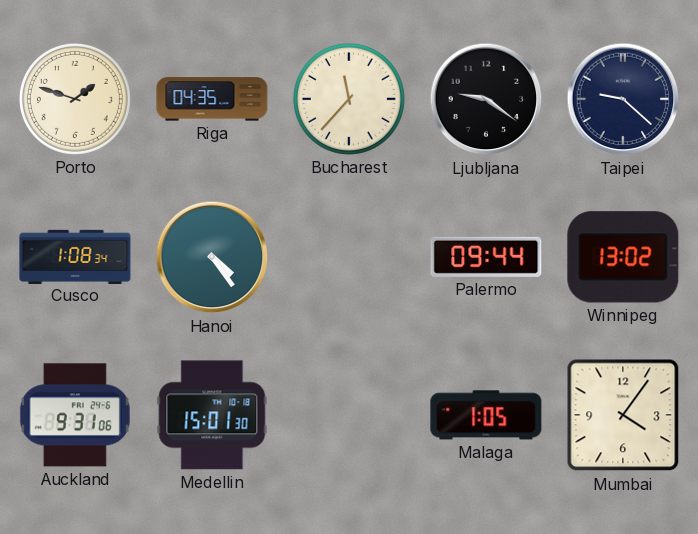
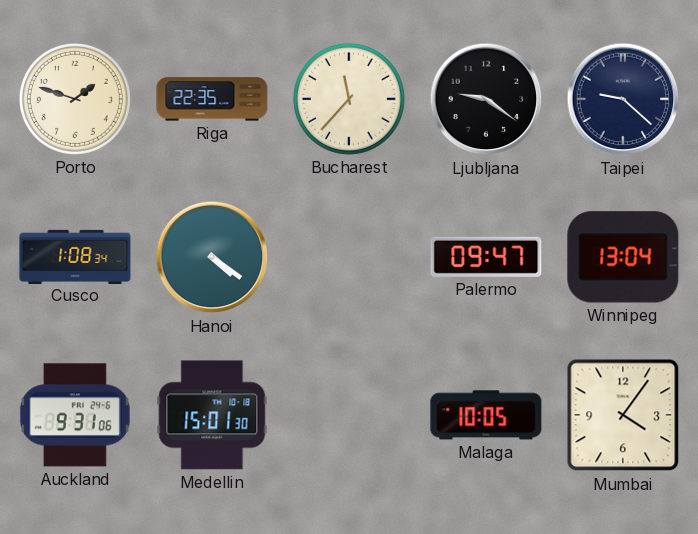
Riga: 04:35 -> 22:35
Hanoi: 4:24 -> 4:21
Palermo: 09:44 -> 09:47
Winnipeg: 13:02 -> 13:04
Malaga: 1:05 -> 10:05
